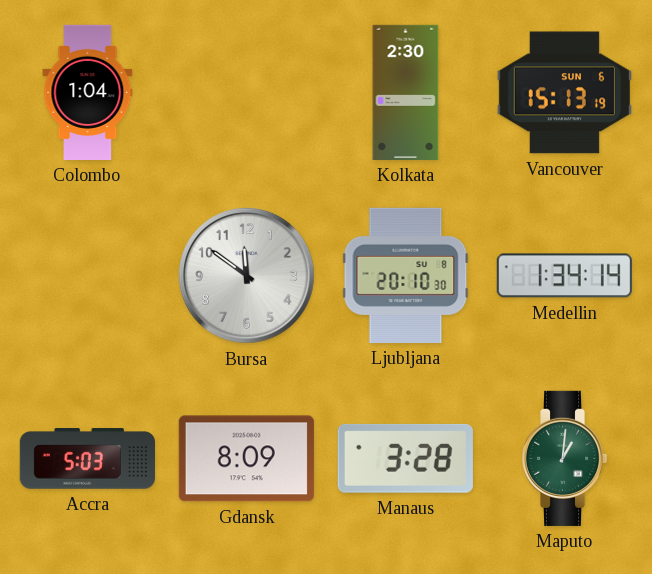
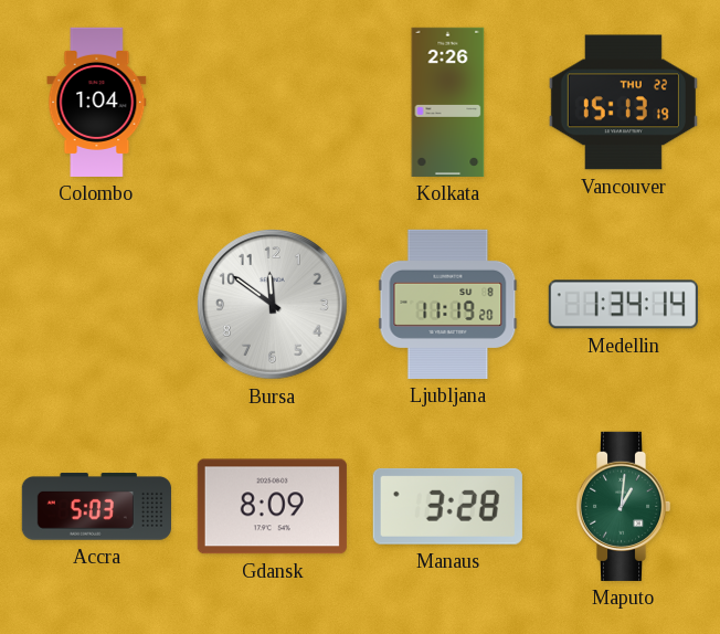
Kolkata: 2:30 -> 2:26
Vancouver date: SUN 6 -> THU 22
Ljubljana: 20:10 -> 11:19
